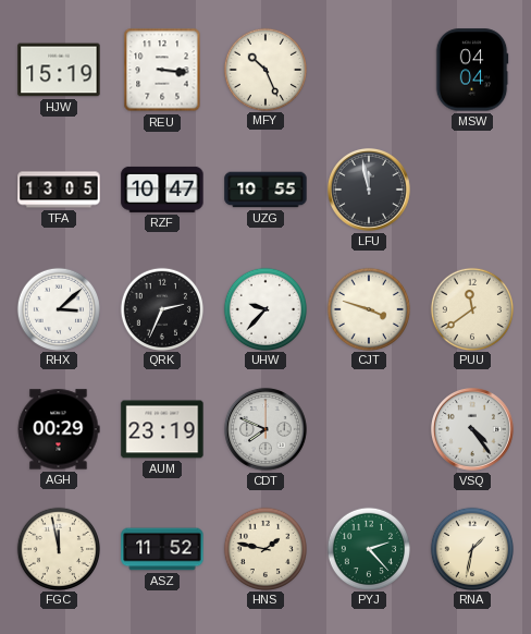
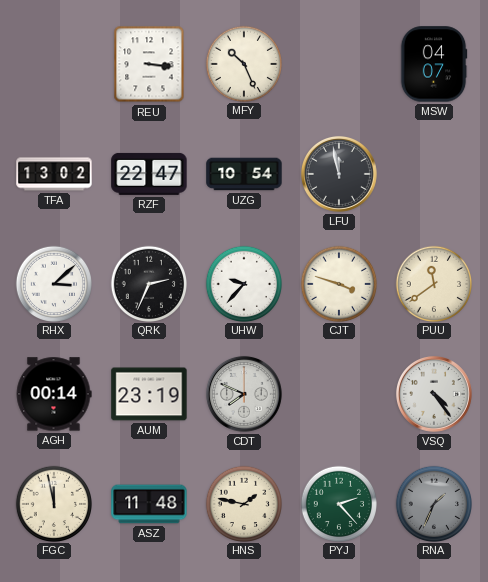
HJW: 15:19 -> none
MSW: 04:04 -> 04:07
TFA: 13:05 -> 13:02
RZF: 10:47 -> 22:47
UZG: 10:55 -> 10:54
AGH: 00:29 -> 00:14
ASZ: 11:52 -> 11:48
RNA: 1:32 -> 1:34
RNA dial: cream -> grey
